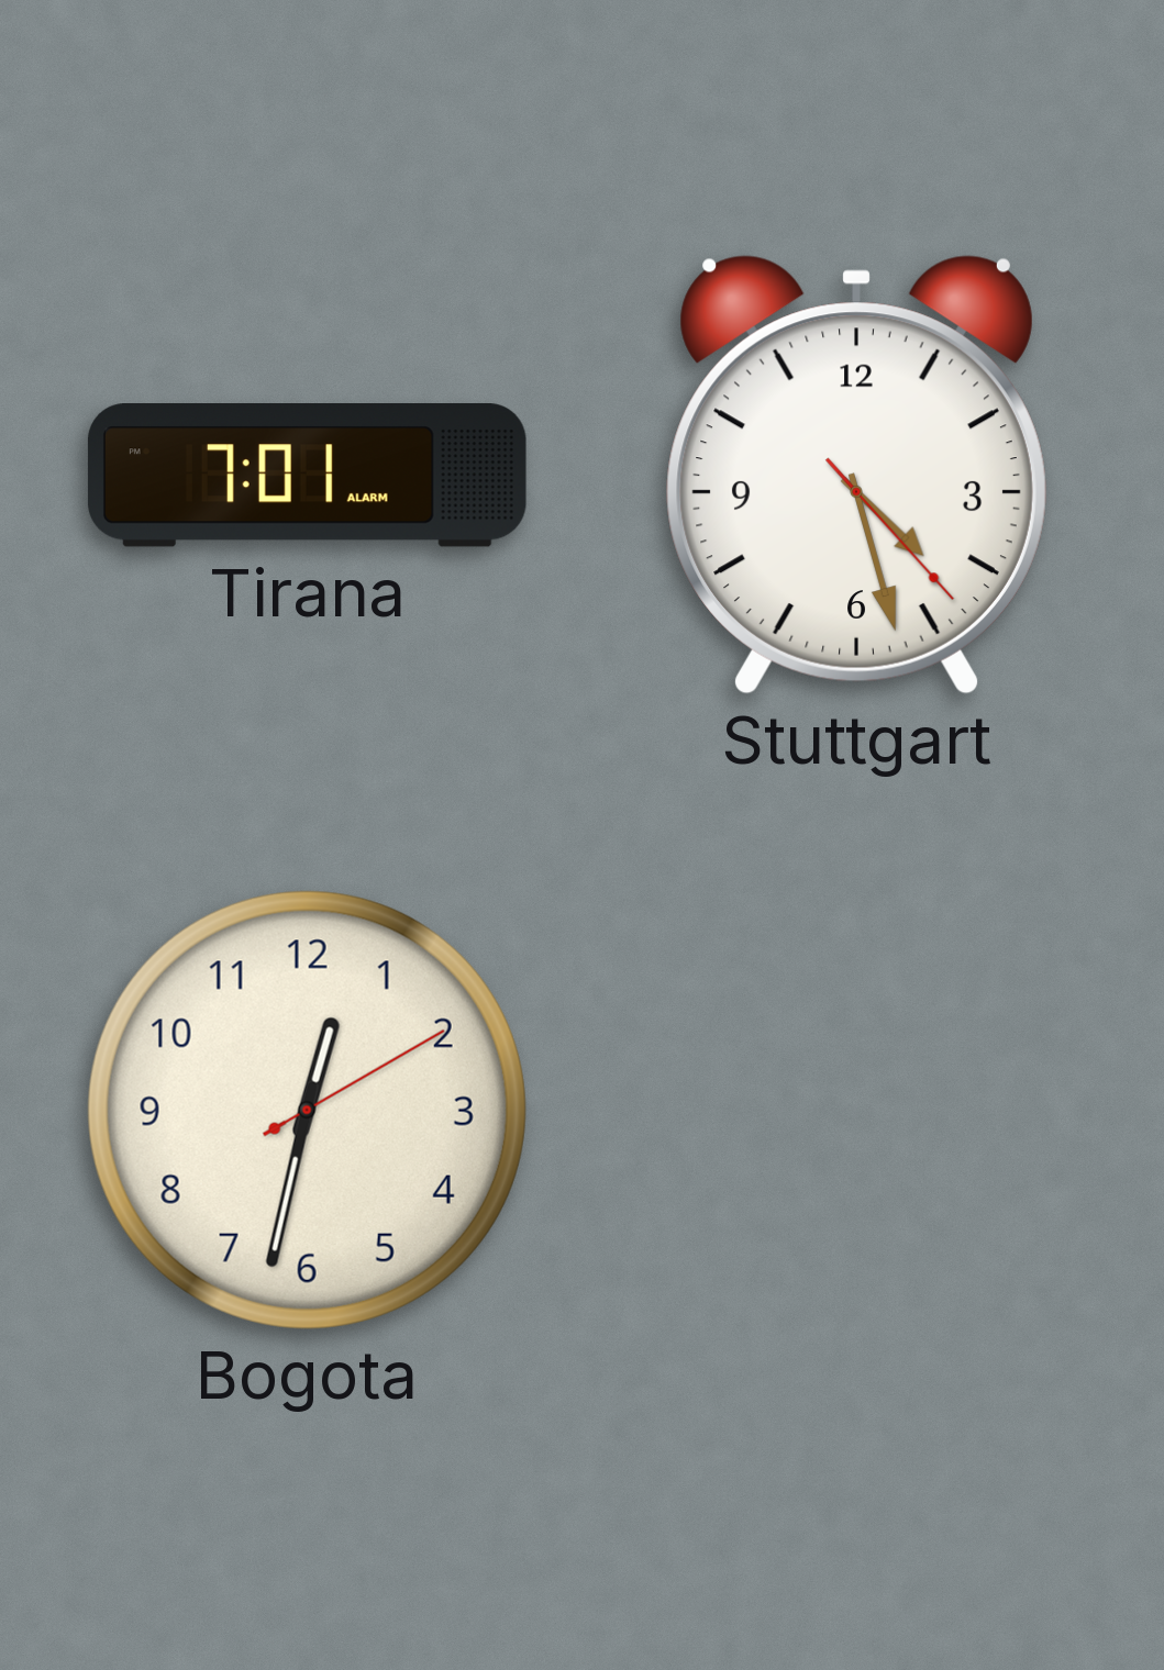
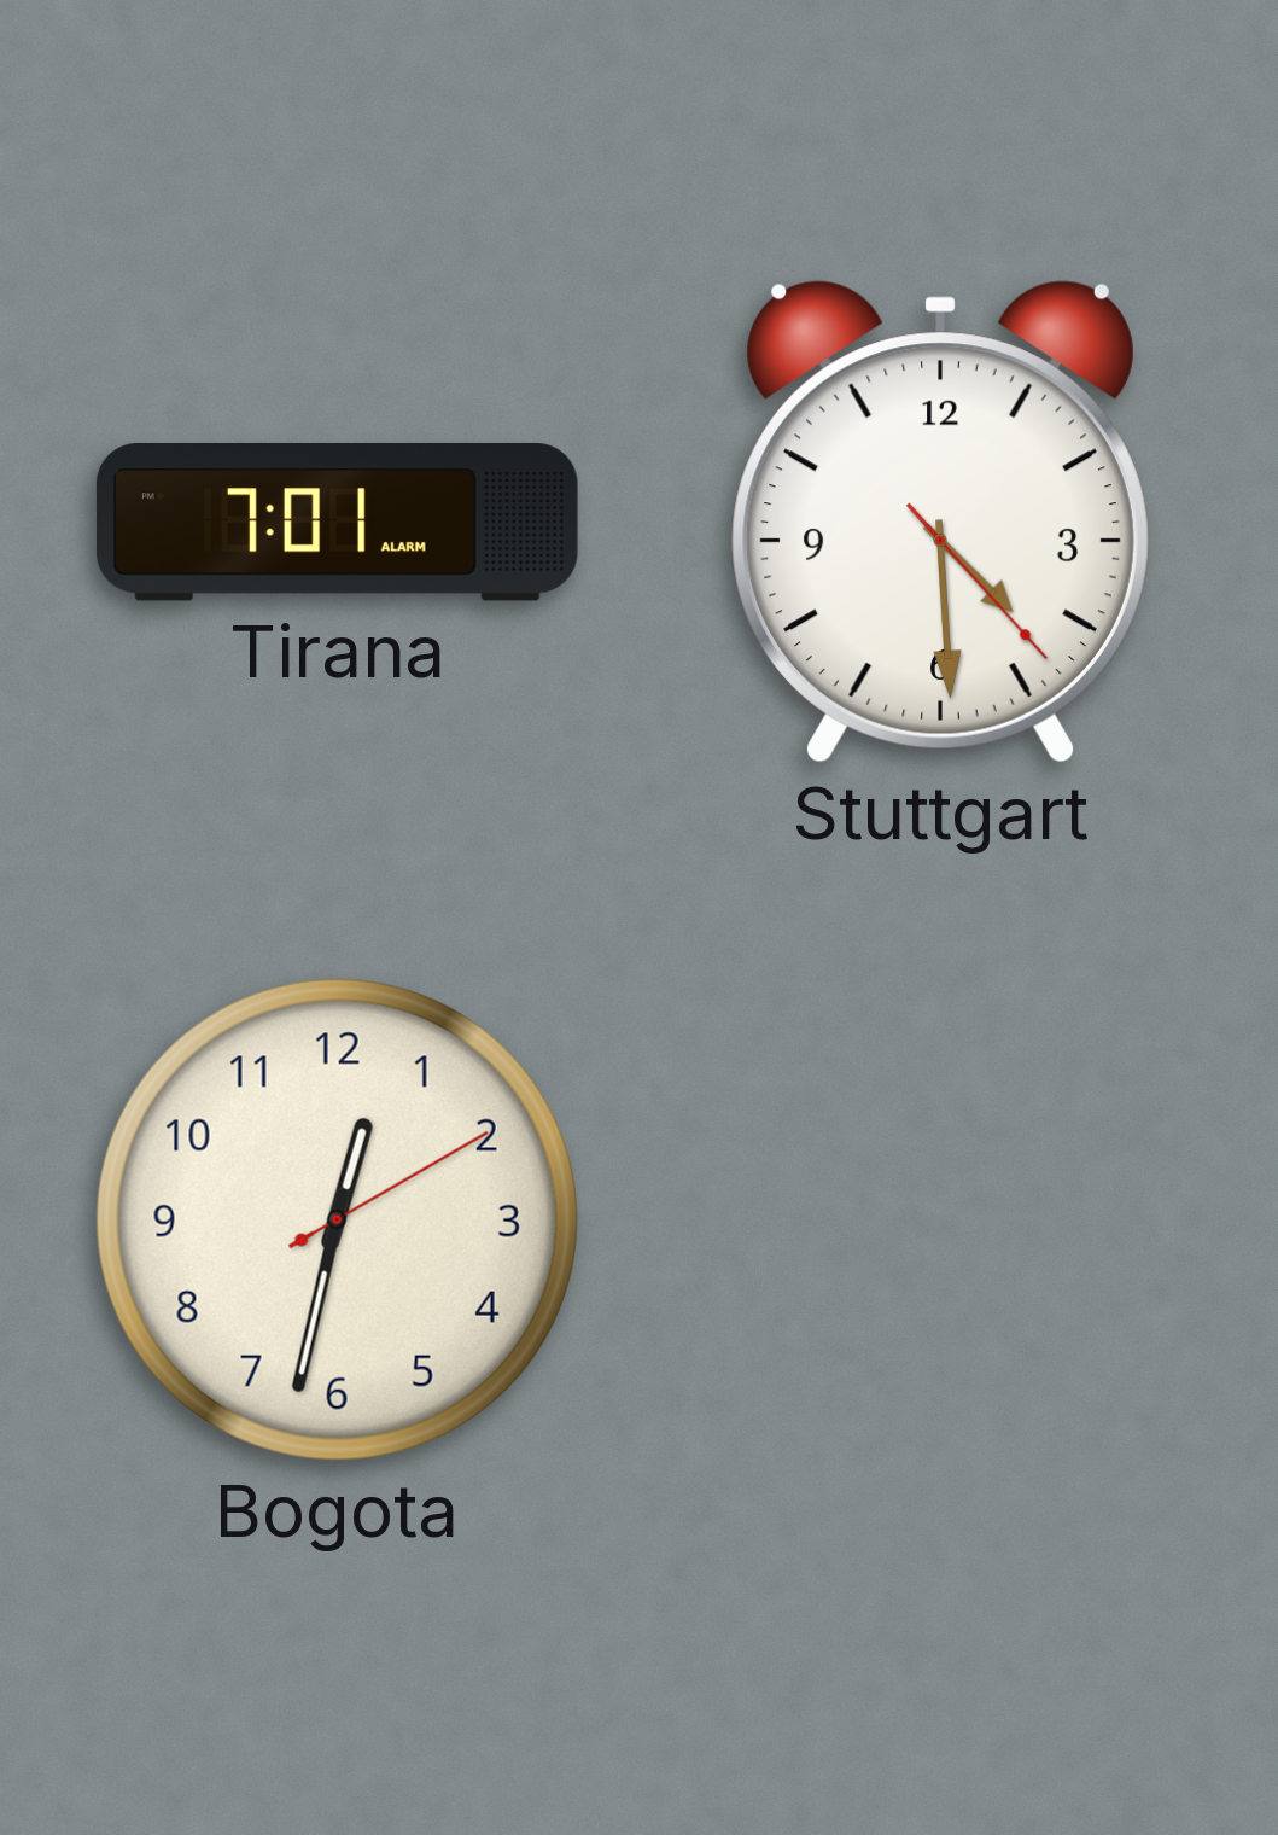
Stuttgart: 4:27 -> 4:29
